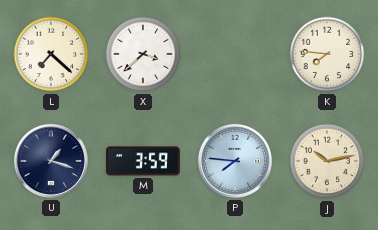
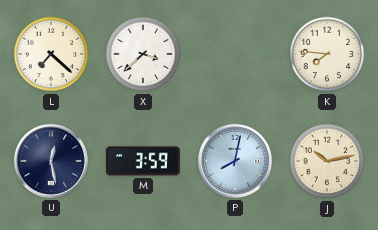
U: 1:18 -> 12:28
P: 7:46 -> 8:02
